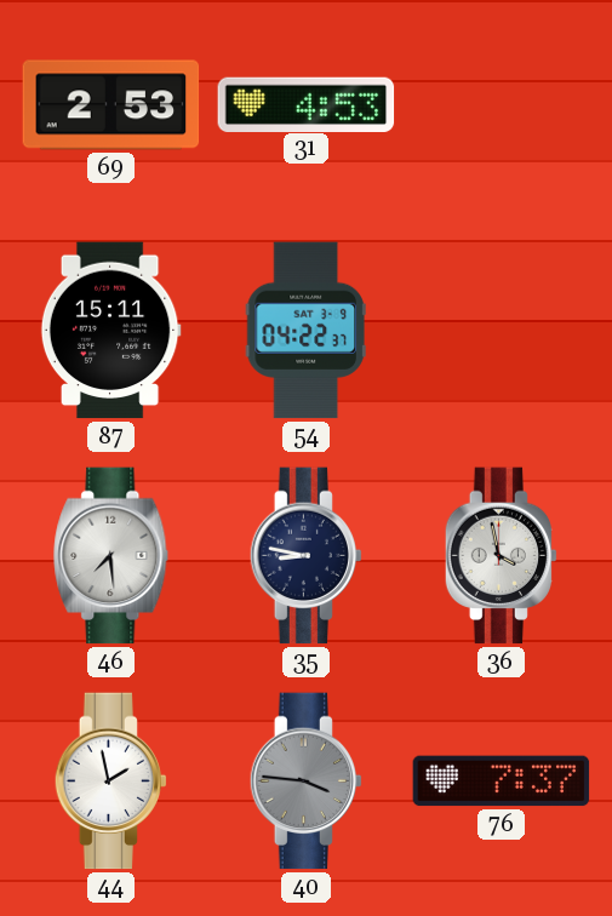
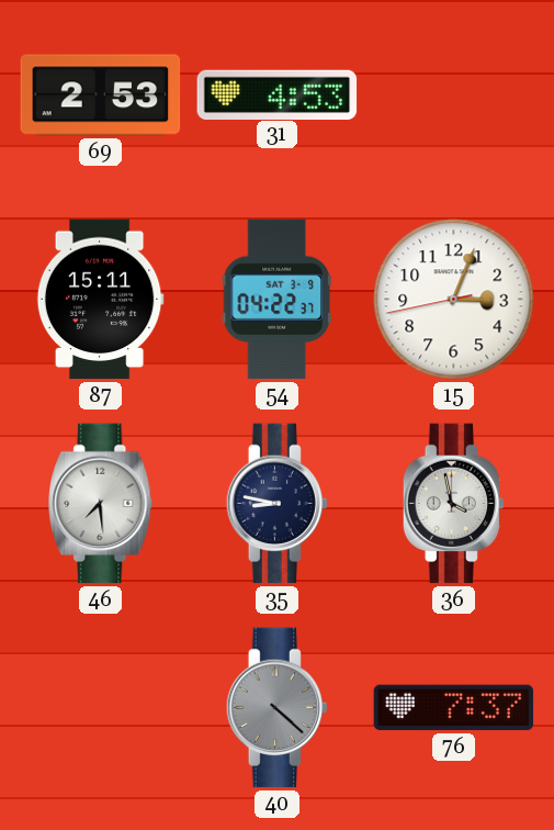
15: none -> 3:03
44: 1:58 -> none
40: 3:46 -> 4:22
